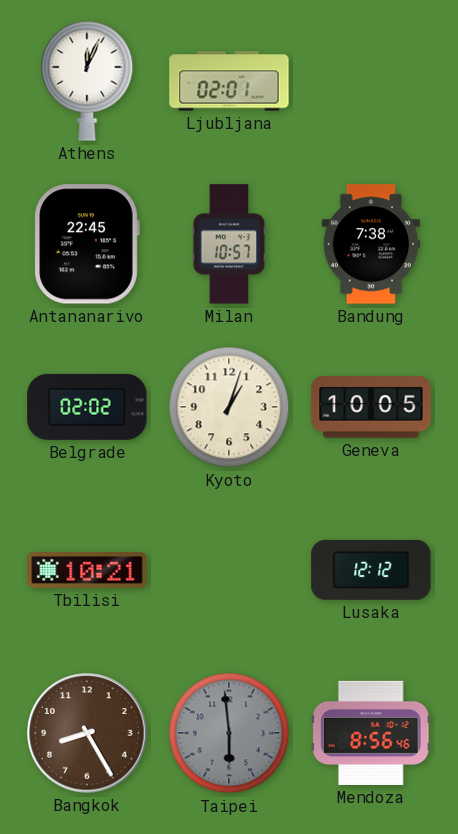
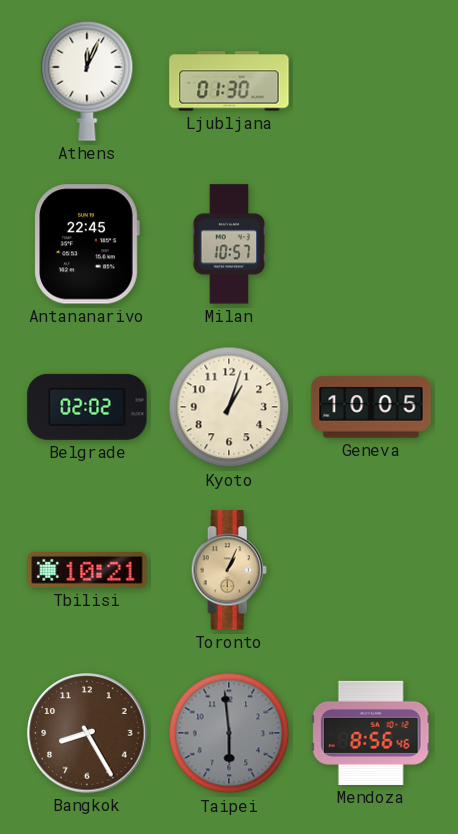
Ljubljana: 02:01 -> 01:30
Bandung: 7:38 -> none
Toronto: none -> 1:04
Lusaka: 12:12 -> none
